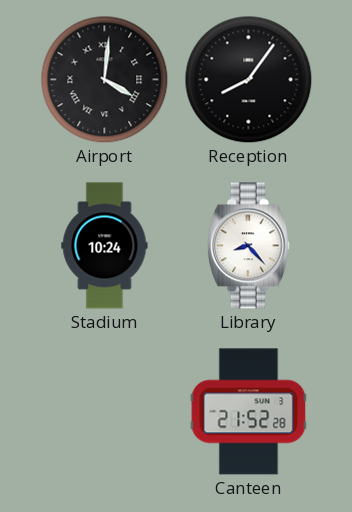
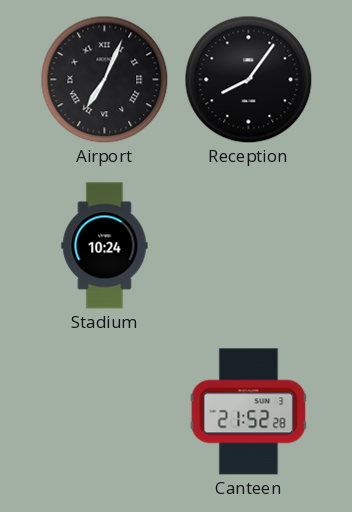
Airport: 4:01 -> 7:04
Library: 8:23 -> none
